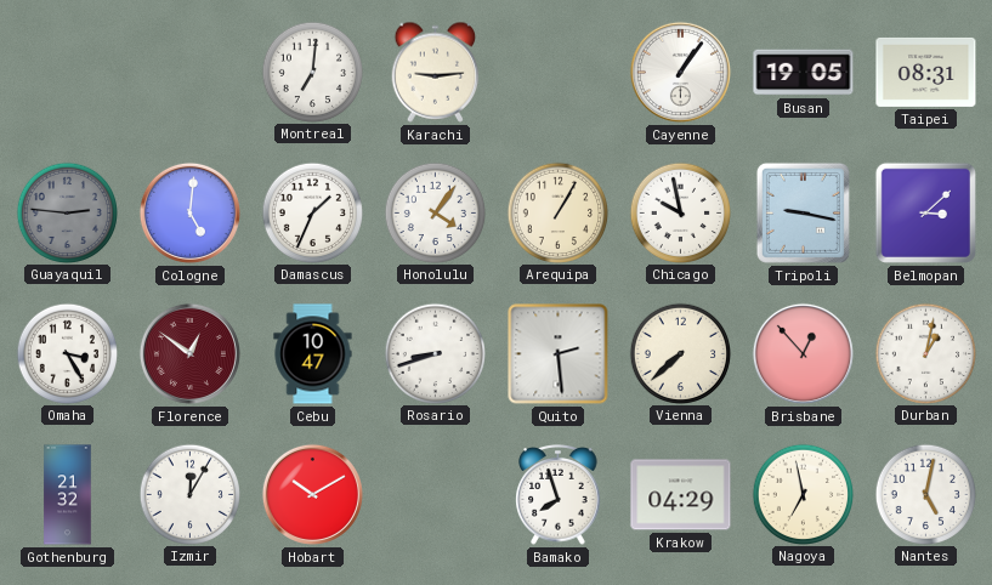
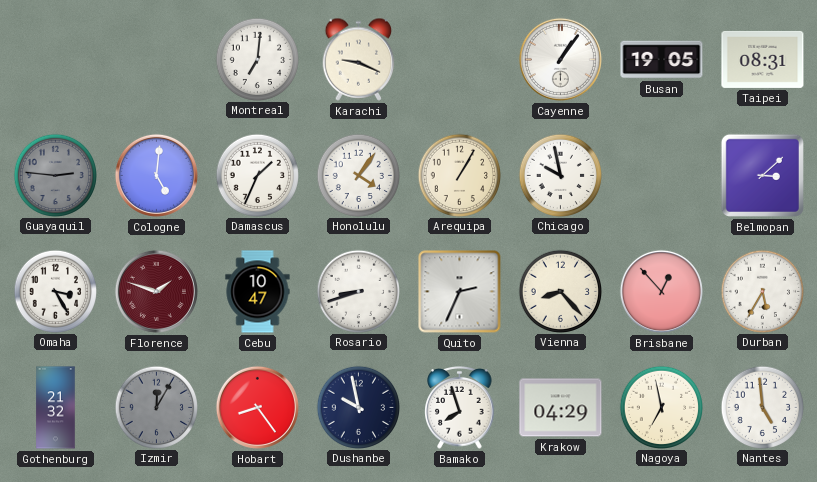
Karachi: 9:14 -> 9:19
Tripoli: 9:17 -> none
Florence: 12:51 -> 1:48
Quito: 2:29 -> 2:34
Vienna: 7:38 -> 8:23
Durban: 1:02 -> 5:35
Izmir dial: white -> grey
Hobart: 10:10 -> 8:24
Dushanbe: none -> 9:58
Nantes: 5:02 -> 4:59
